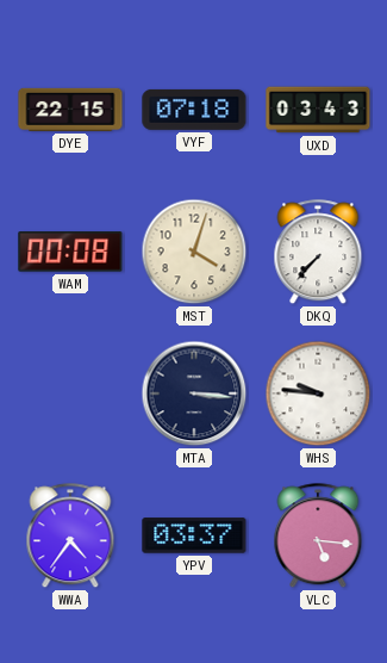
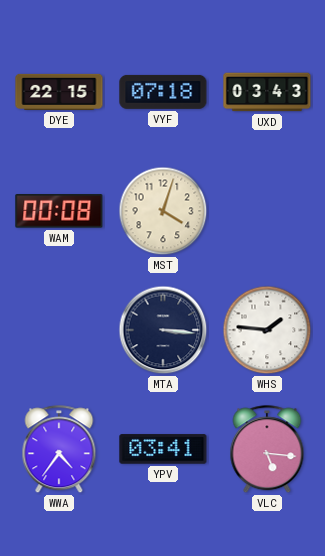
DKQ: 7:37 -> none
WHS: 9:46 -> 1:46
YPV: 03:37 -> 03:41
